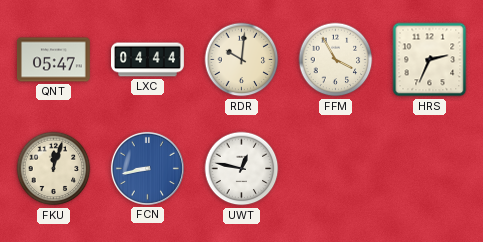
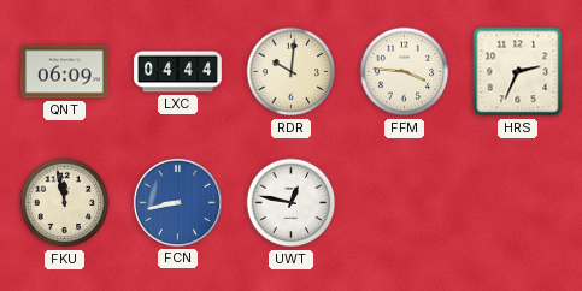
QNT: 05:47 -> 06:09
FFM: 3:55 -> 3:46
FKU: 12:03 -> 11:58
